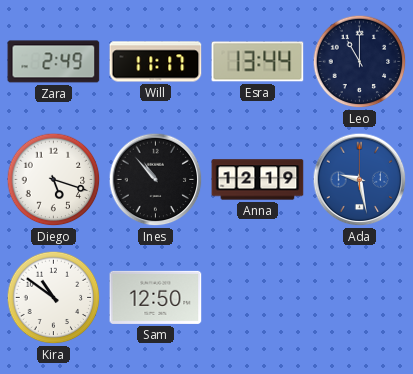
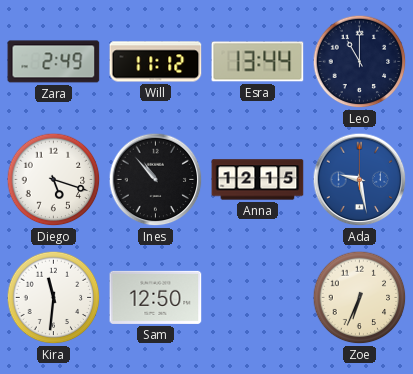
Will: 11:17 -> 11:12
Anna: 12:19 -> 12:15
Kira: 10:51 -> 11:31
Zoe: none -> 6:34
